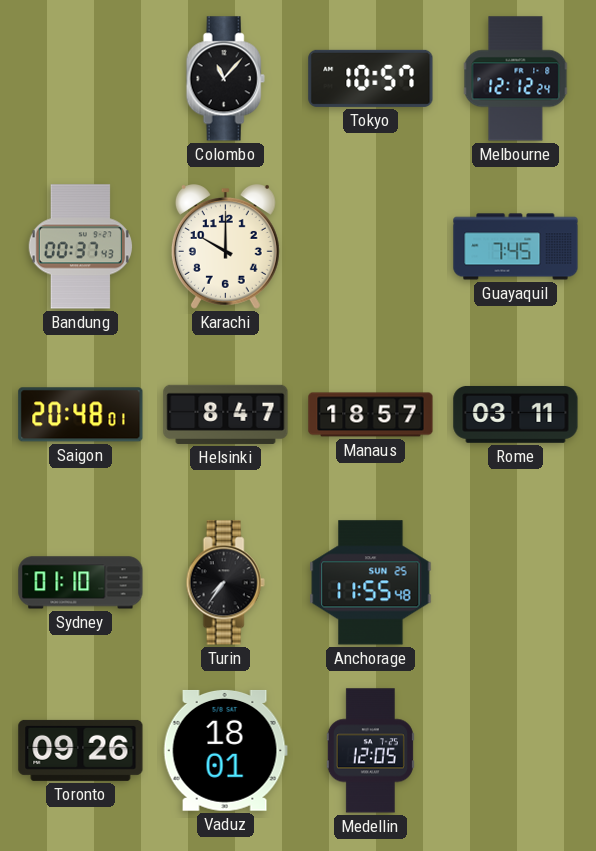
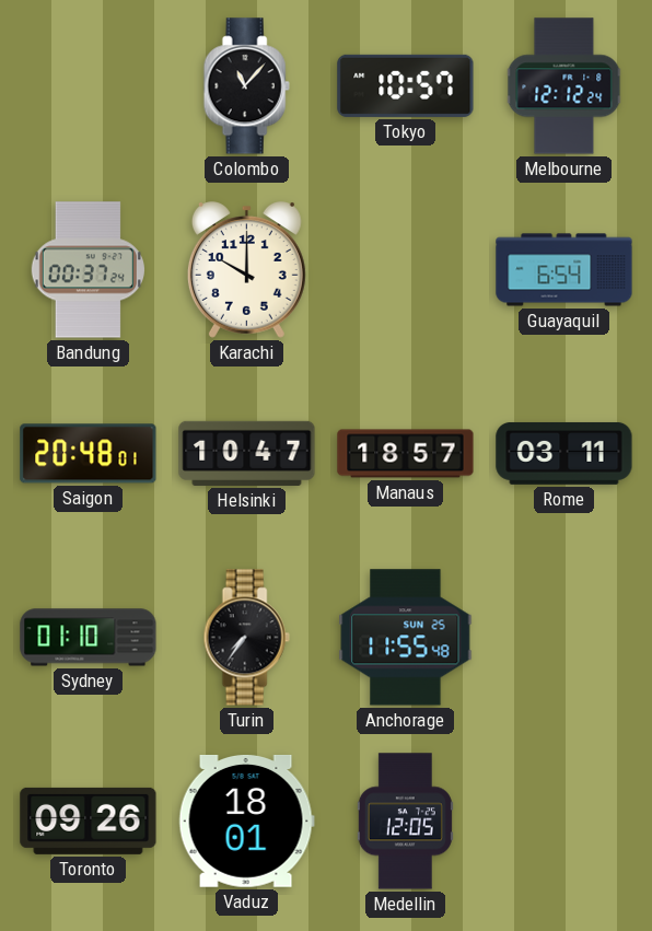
Bandung: 00:37:43 -> 00:37:24
Guayaquil: 7:45 -> 6:54
Helsinki: 8:47 -> 10:47
